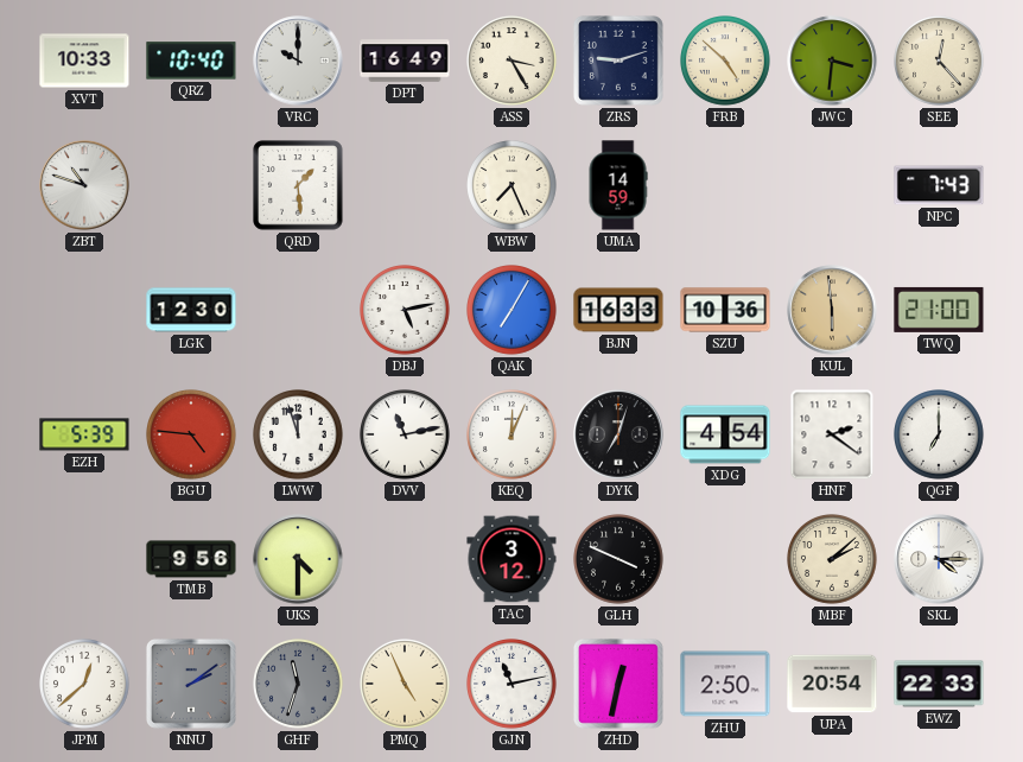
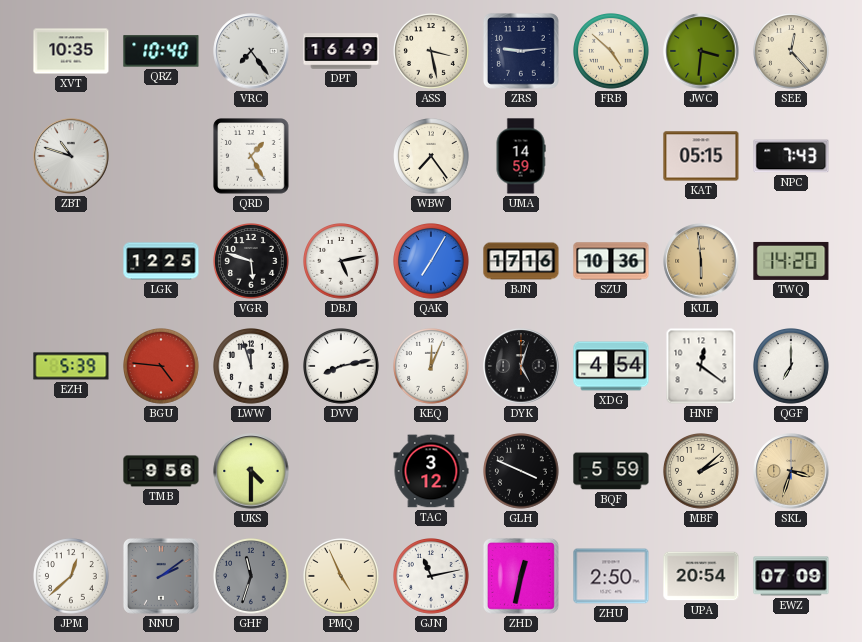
XVT: 10:33 -> 10:35
VRC: 10:00 -> 7:24
ASS: 3:25 -> 3:28
ZRS: 9:12 -> 9:14
QRD: 1:29 -> 1:25
WBW: 7:26 -> 7:24
KAT: none -> 05:15
LGK: 12:30 -> 12:25
VGR: none -> 5:48
BJN: 16:33 -> 17:16
TWQ: 21:00 -> 14:20
DVV: 11:13 -> 8:13
DYK: 7:03 -> 5:03
HNF: 2:21 -> 12:21
BQF: none -> 5:59
SKL: 4:15 -> 3:33
SKL dial: white -> champagne
EWZ: 22:33 -> 07:09
